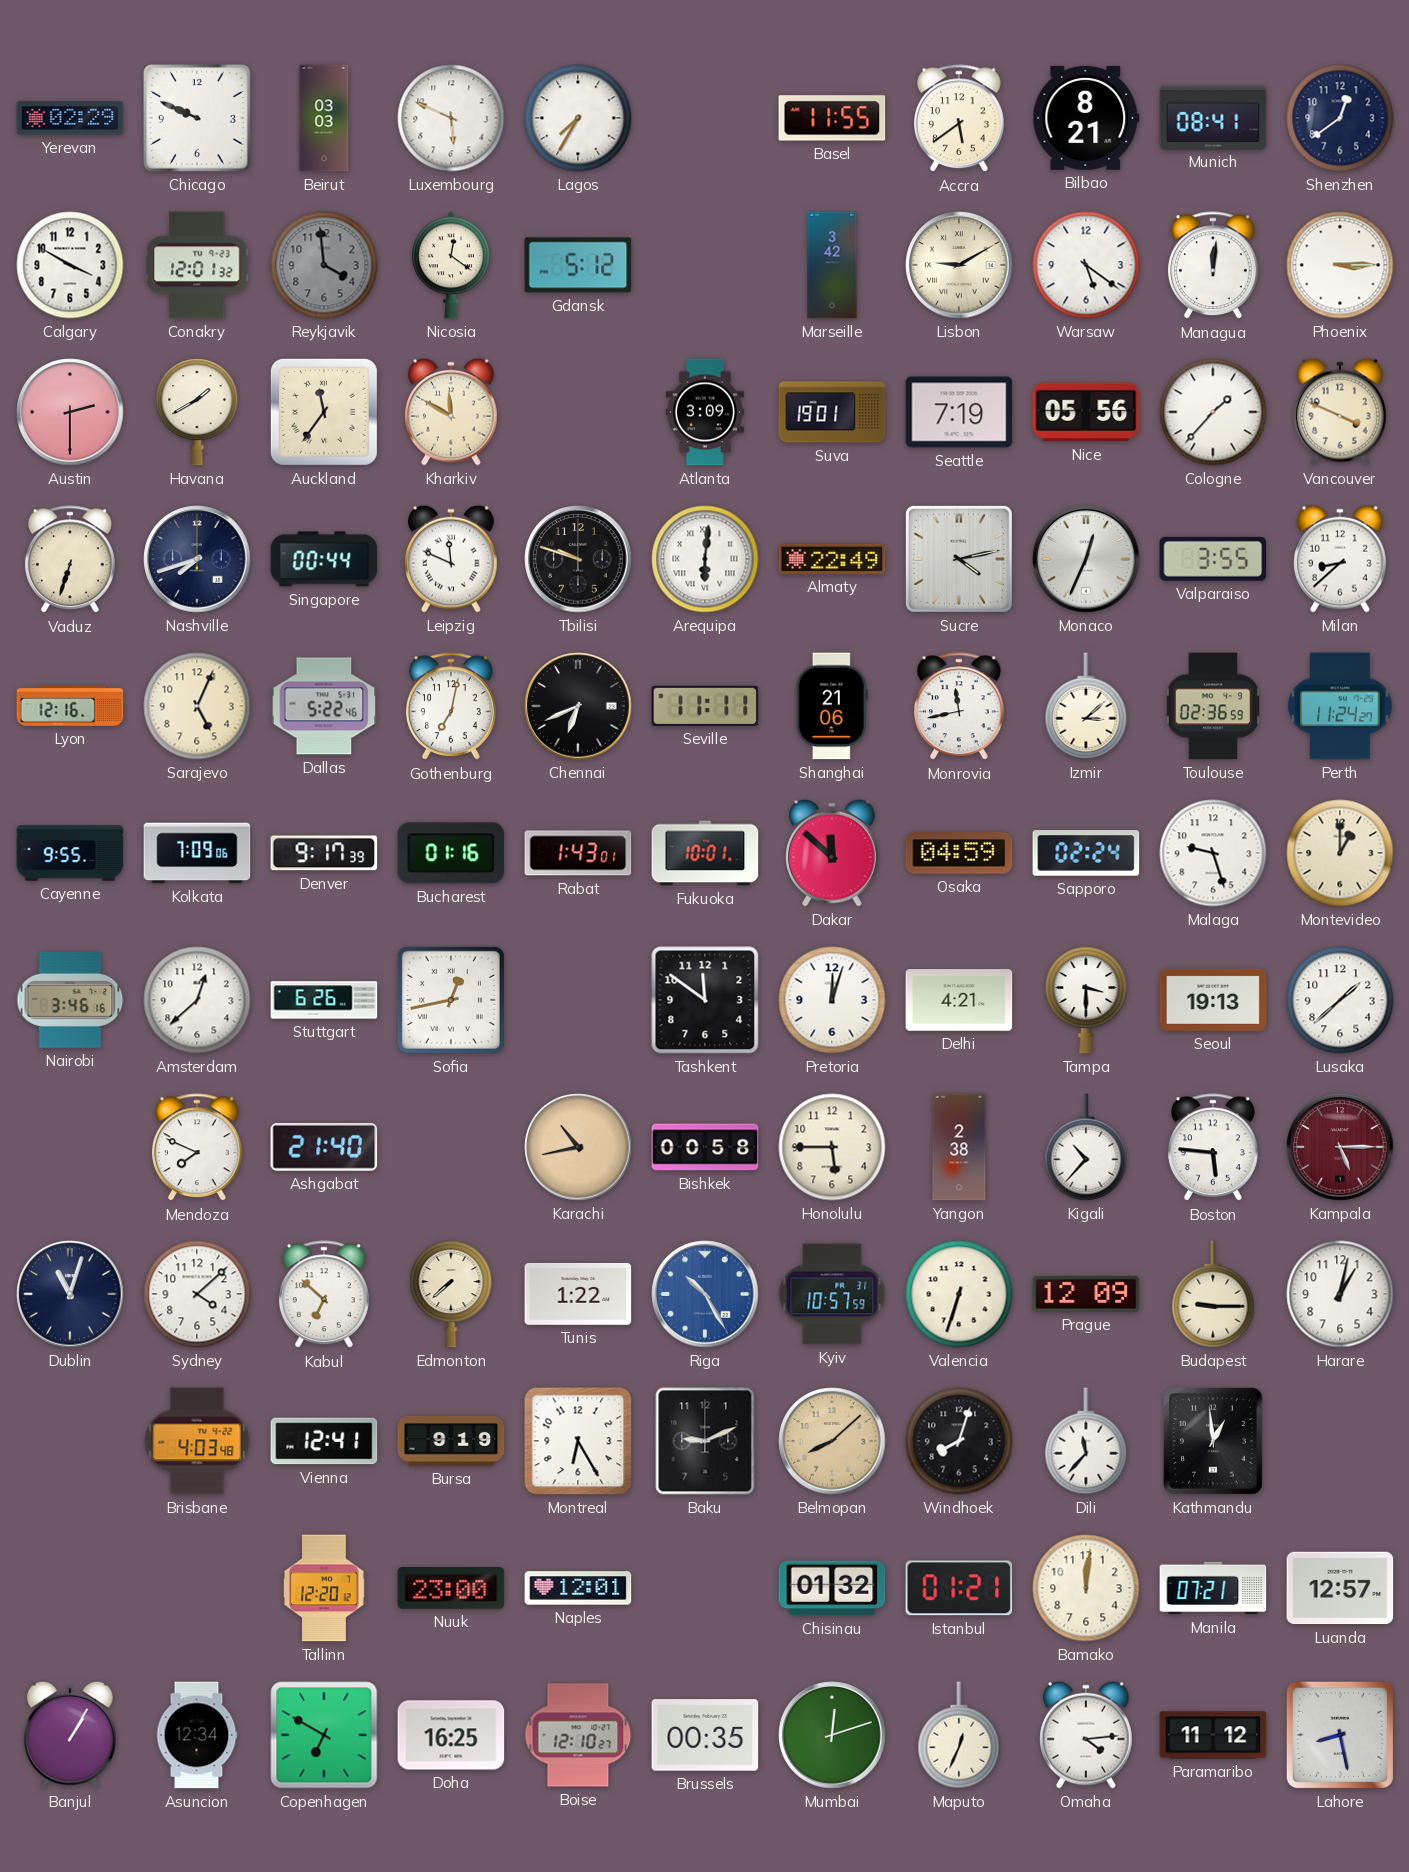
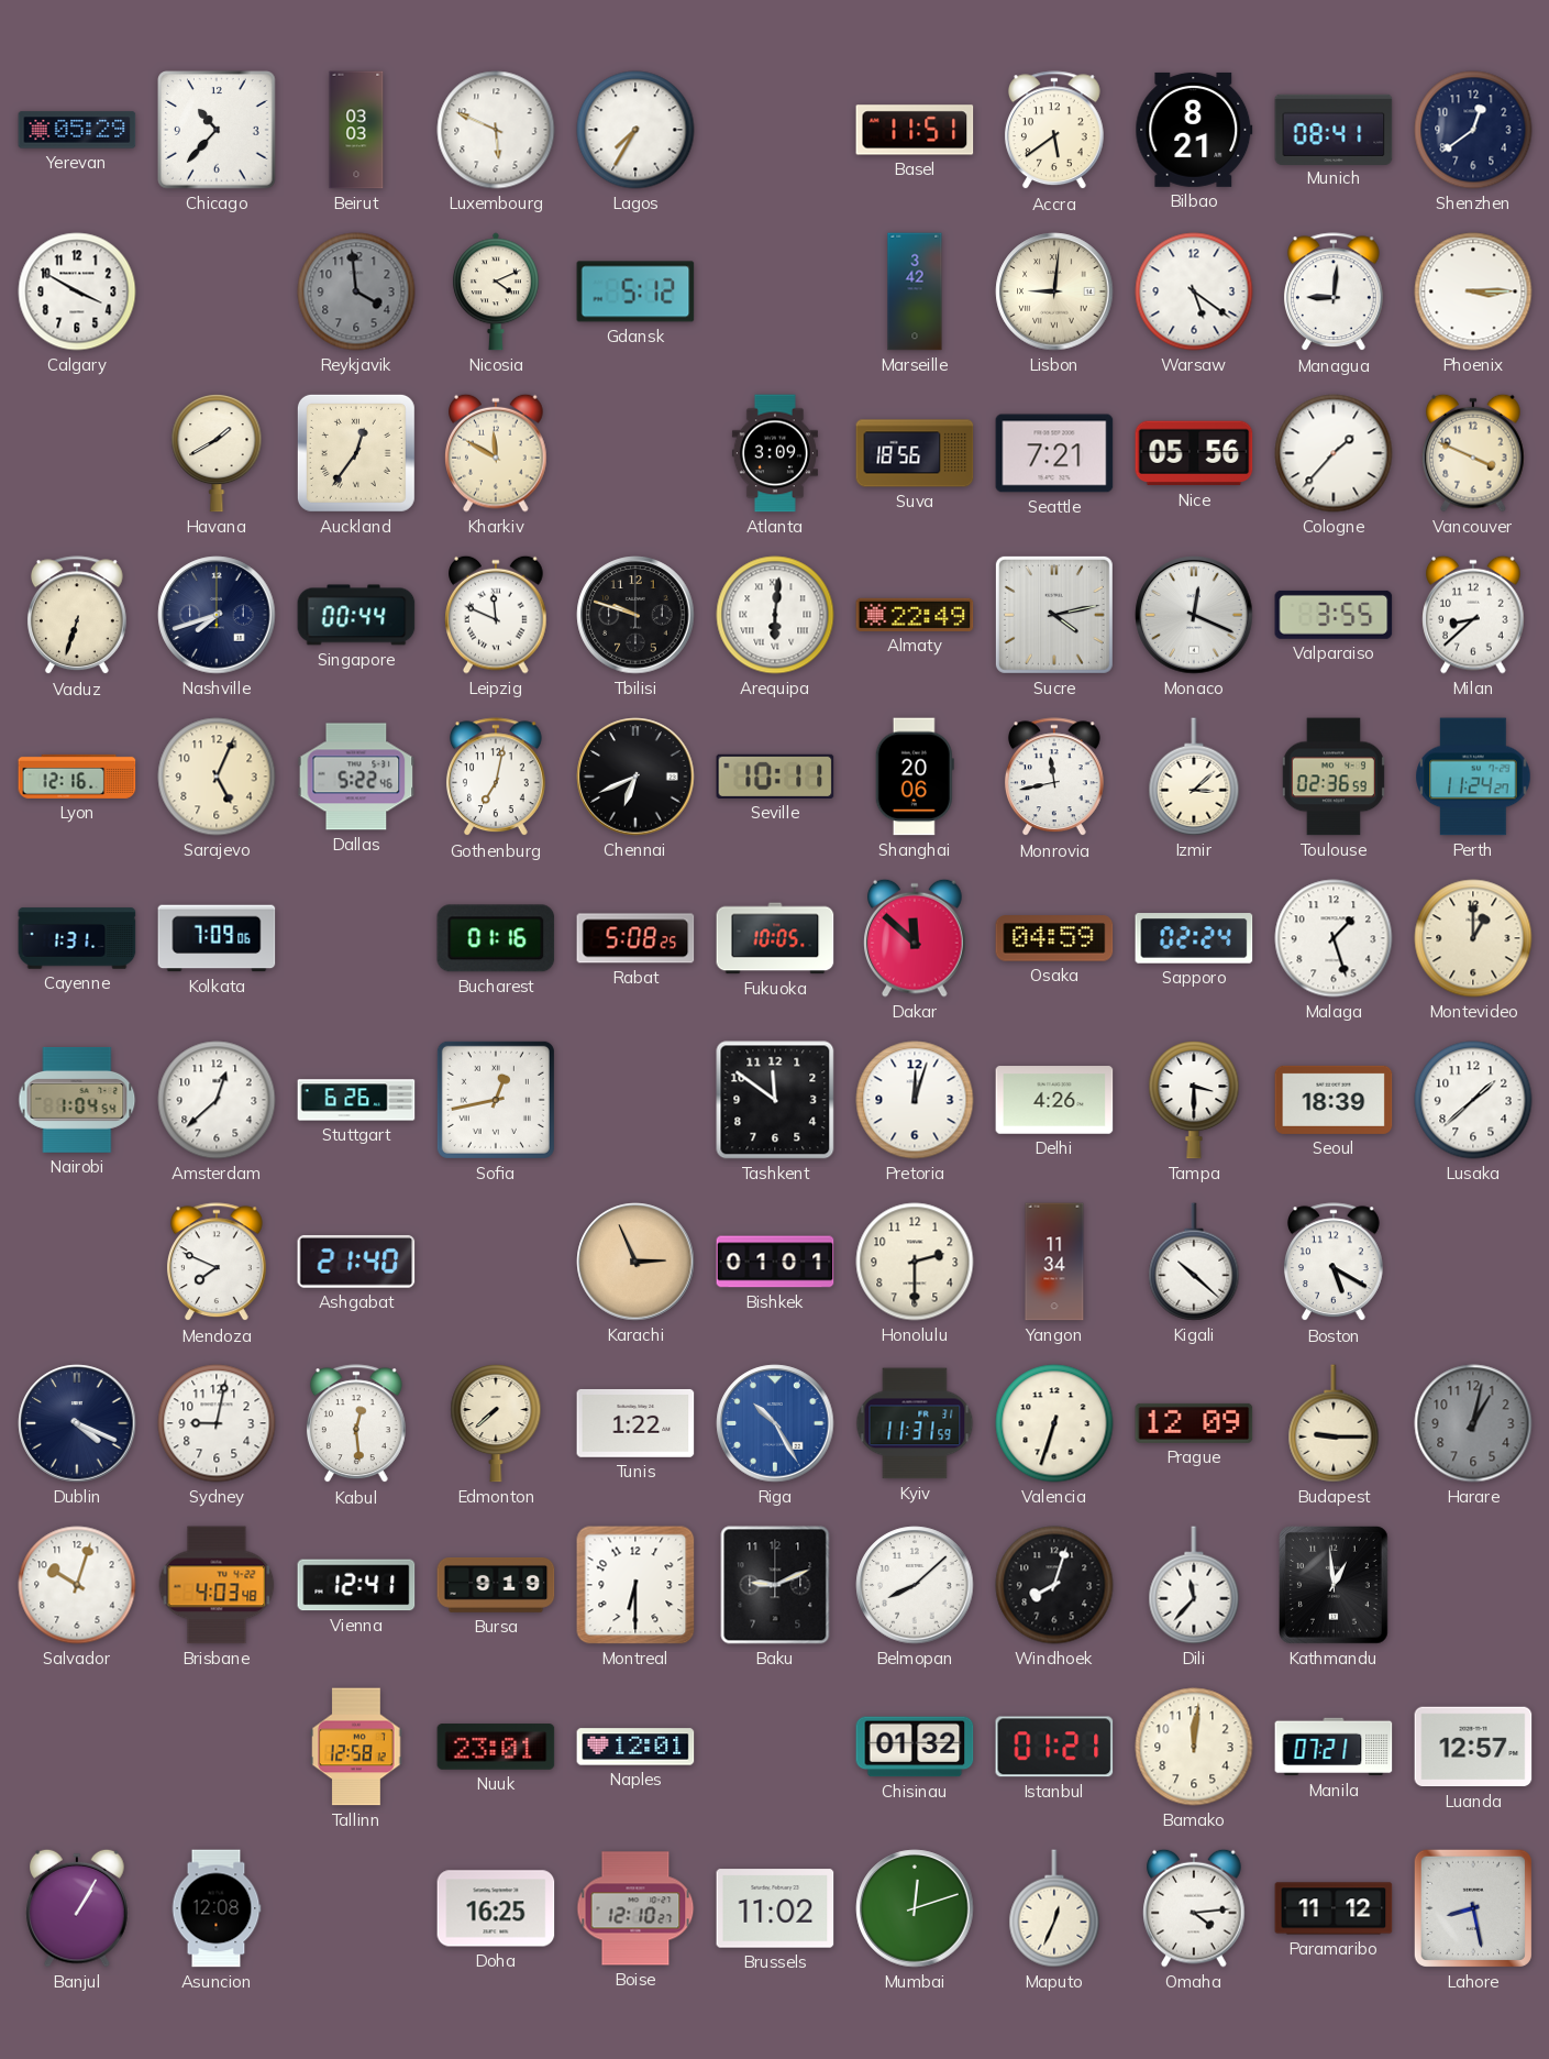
Yerevan: 02:29 -> 05:29
Chicago: 9:49 -> 10:37
Basel: 11:55 -> 11:51
Conakry: 12:01 -> none
Nicosia: 12:21 -> 4:11
Lisbon: 9:10 -> 9:01
Managua: 12:01 -> 9:01
Austin: 2:30 -> none
Auckland: 11:36 -> 12:36
Suva: 19:01 -> 18:56
Seattle: 7:19 -> 7:21
Monaco: 12:34 -> 12:19
Seville: 11:11 -> 10:11
Shanghai: 21:06 -> 20:06
Cayenne: 9:55 -> 1:31
Denver: 9:17 -> none
Rabat: 1:43 -> 5:08
Fukuoka: 10:01 -> 10:05
Malaga: 9:27 -> 1:27
Nairobi: 3:46 -> 1:04
Delhi: 4:21 -> 4:26
Seoul: 19:13 -> 18:39
Karachi: 10:43 -> 2:56
Bishkek: 00:58 -> 01:01
Honolulu: 5:45 -> 2:30
Yangon: 2:38 -> 11:34
Kigali: 10:37 -> 10:22
Boston: 5:46 -> 5:20
Kampala: 5:15 -> none
Dublin: 11:03 -> 4:19
Sydney: 4:08 -> 9:02
Kabul: 6:52 -> 12:29
Kyiv: 10:57 -> 11:31
Harare dial: white -> grey
Salvador: none -> 10:03
Montreal: 6:25 -> 6:30
Belmopan dial: champagne -> white
Tallinn: 12:20 -> 12:58
Nuuk: 23:00 -> 23:01
Asuncion: 12:34 -> 12:08
Copenhagen: 6:50 -> none
Brussels: 00:35 -> 11:02
